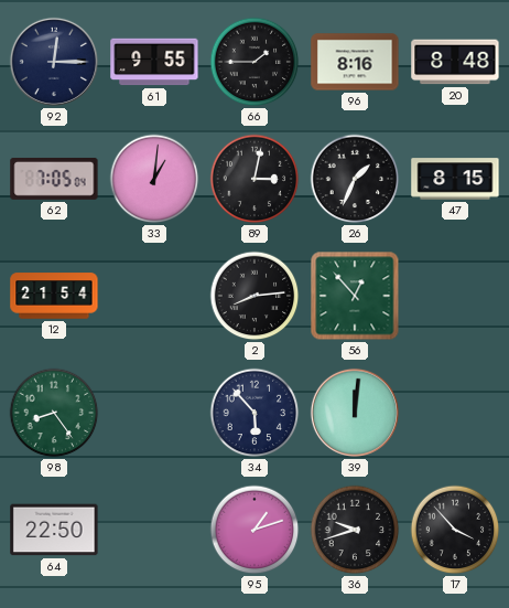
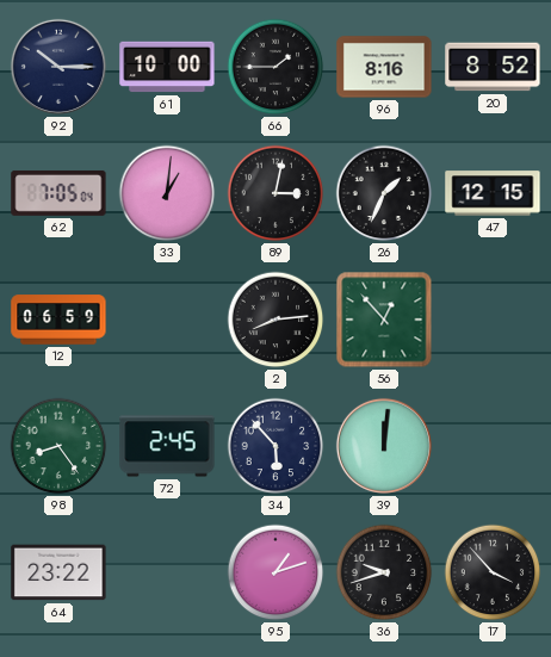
92: 12:15 -> 10:15
61: 9:55 -> 10:00
20: 8:48 -> 8:52
47: 8:15 -> 12:15
12: 21:54 -> 06:59
72: none -> 2:45
64: 22:50 -> 23:22
